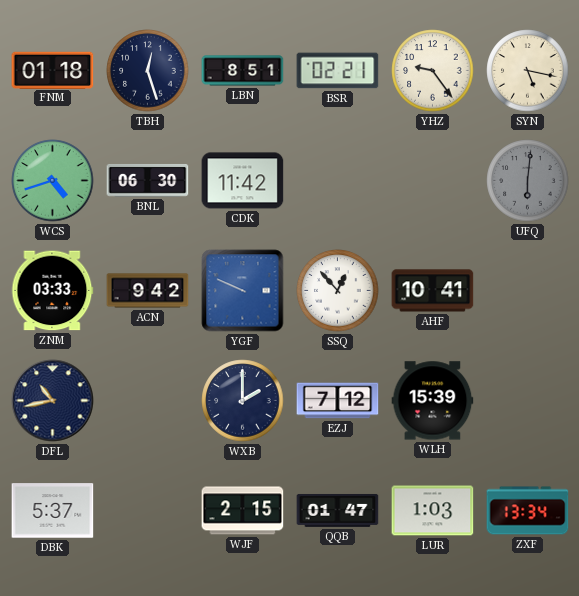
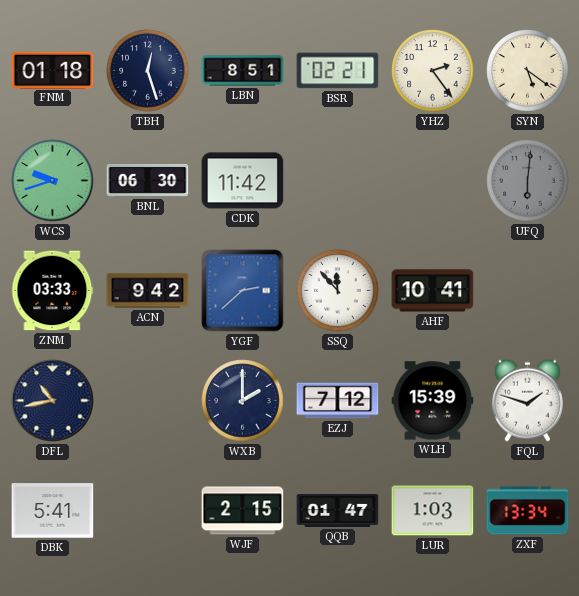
YHZ: 9:24 -> 2:24
SYN: 5:17 -> 5:21
WCS: 4:42 -> 9:42
YGF: 9:49 -> 2:38
SSQ: 12:53 -> 11:53
FQL: none -> 1:48
DBK: 5:37 -> 5:41
